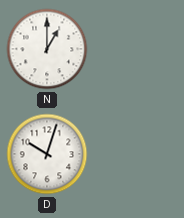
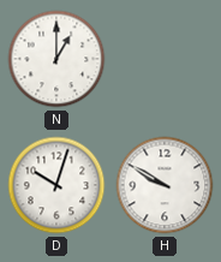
H: none -> 9:50
